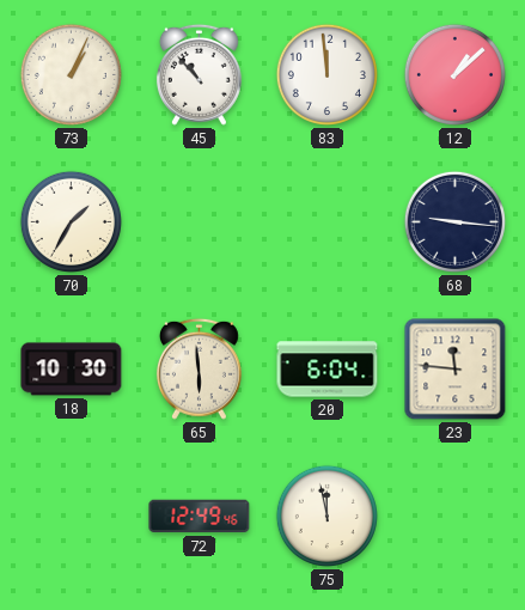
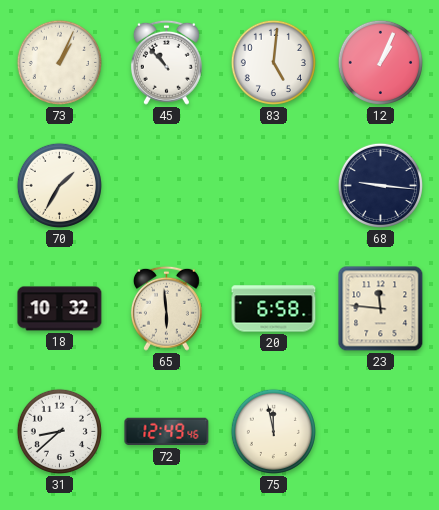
83: 11:59 -> 5:01
12: 1:08 -> 1:04
18: 10:30 -> 10:32
20: 6:04 -> 6:58
31: none -> 8:38
